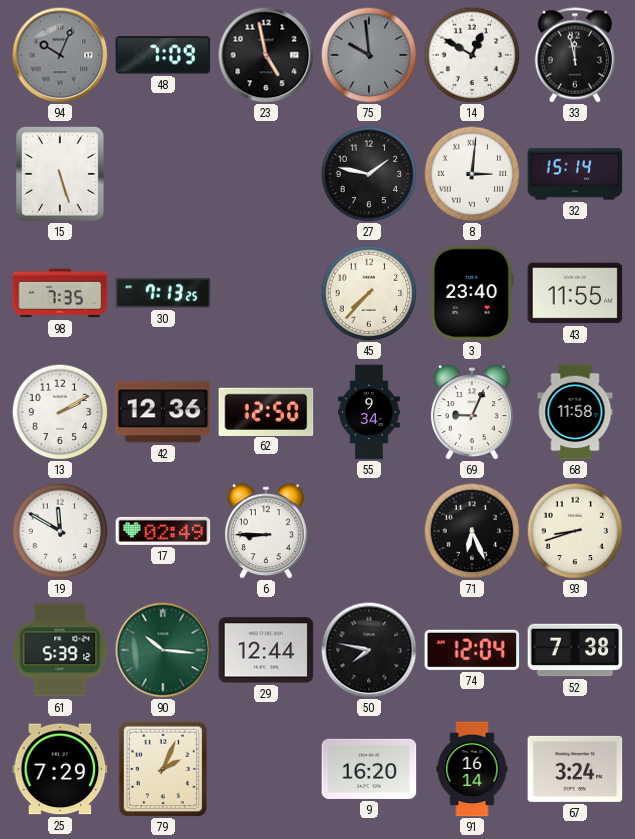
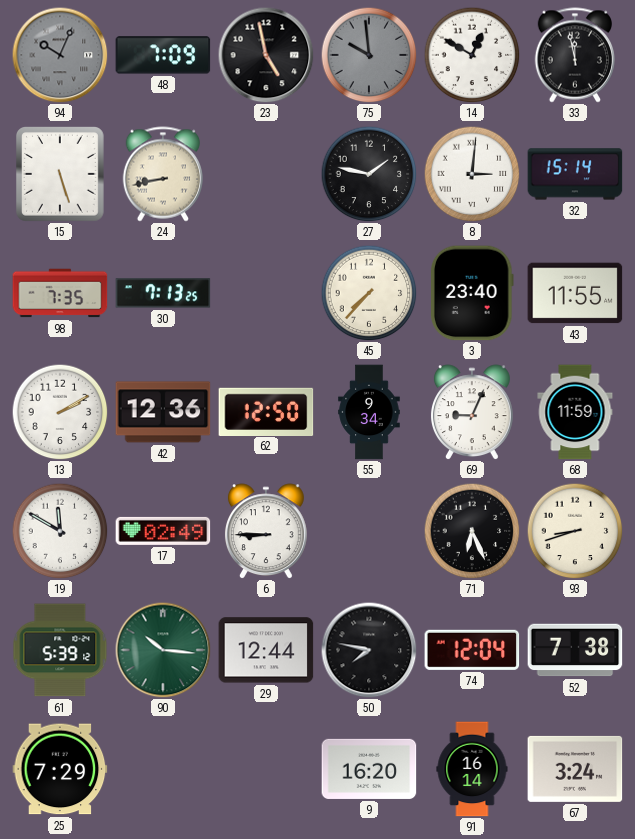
24: none -> 8:43
68: 11:58 -> 11:59
79: 2:04 -> none
